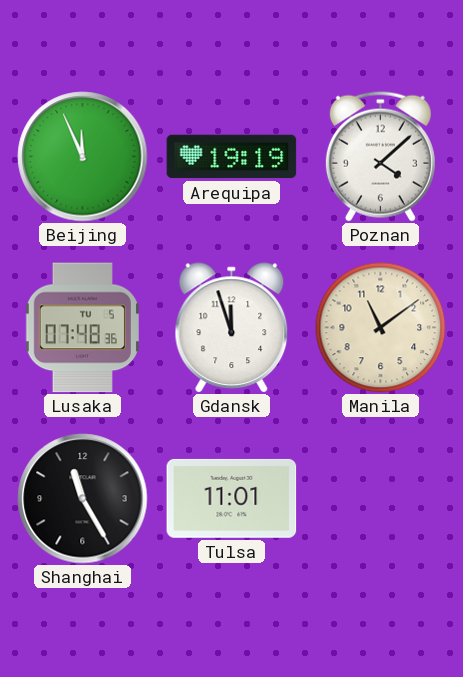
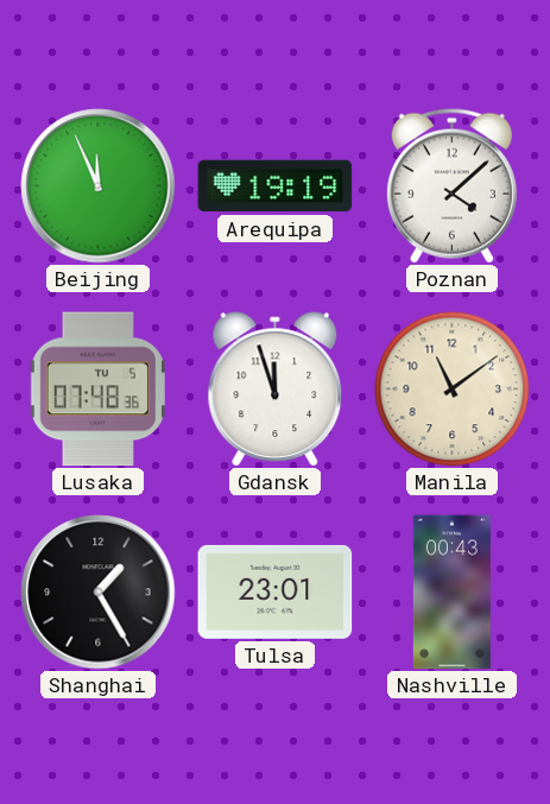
Shanghai: 11:25 -> 1:25
Tulsa: 11:01 -> 23:01
Nashville: none -> 00:43
